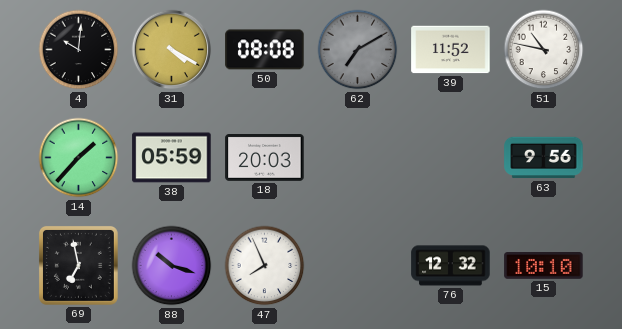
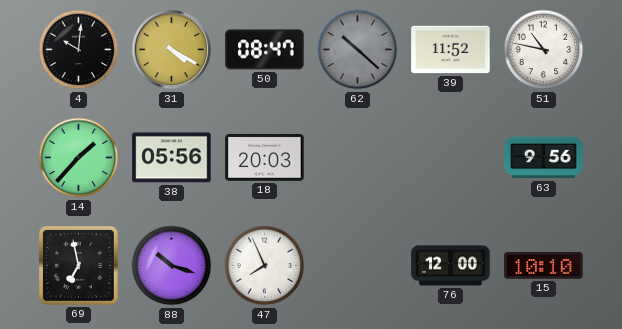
50: 08:08 -> 08:47
62: 7:10 -> 10:22
38: 05:59 -> 05:56
76: 12:32 -> 12:00
